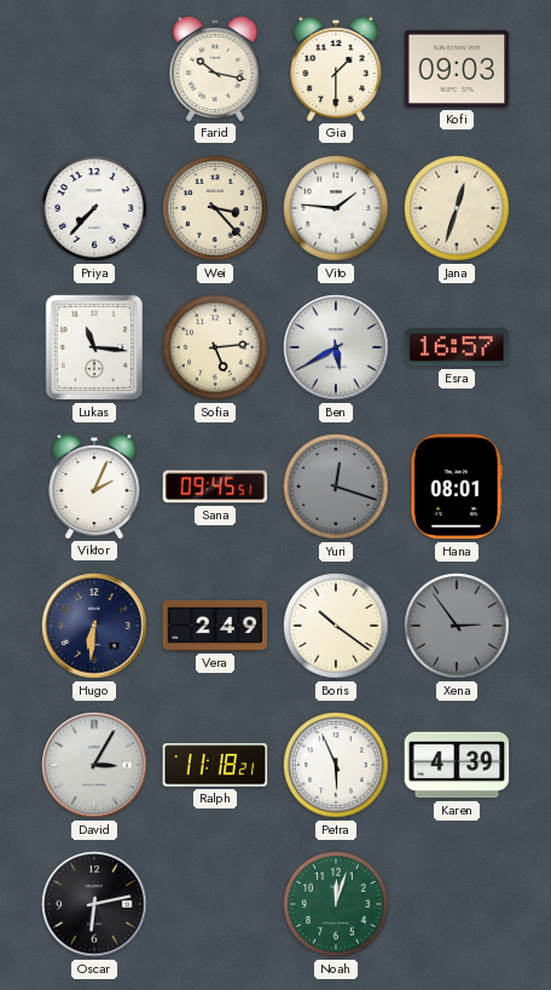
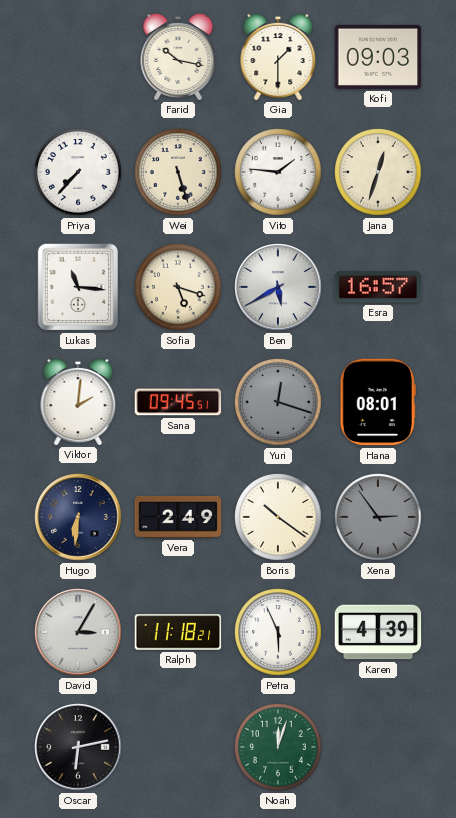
Wei: 3:23 -> 5:27
Sofia: 5:14 -> 5:18
Viktor: 2:04 -> 2:01
